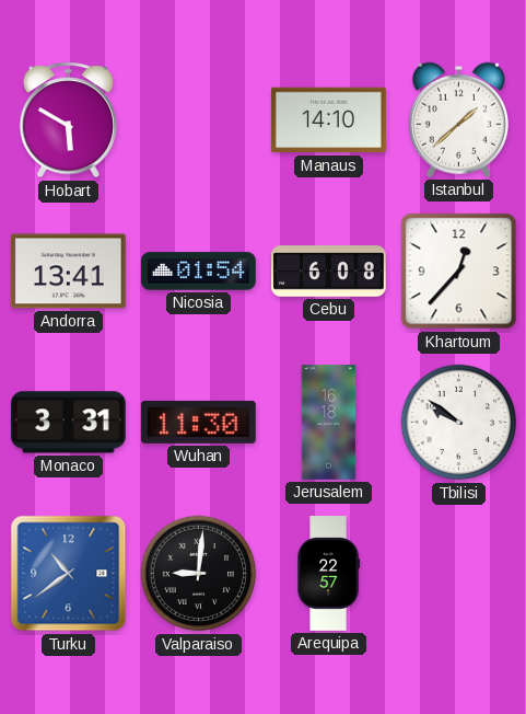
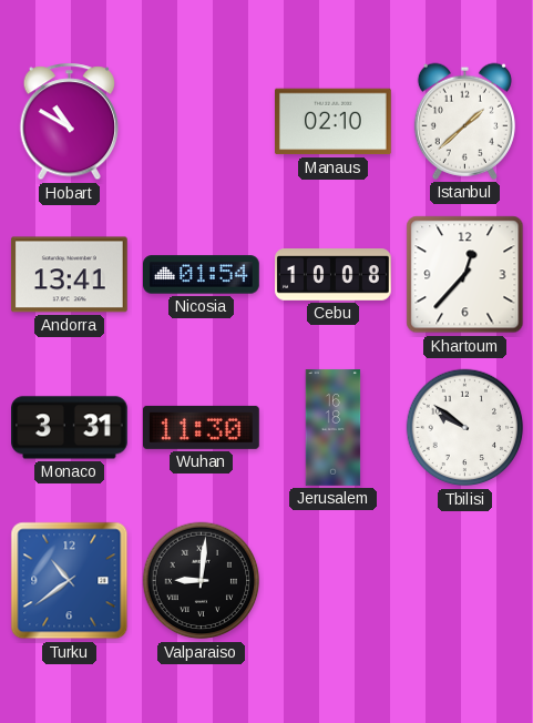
Hobart: 5:50 -> 10:50
Manaus: 14:10 -> 02:10
Cebu: 6:08 -> 10:08
Arequipa: 22:57 -> none
